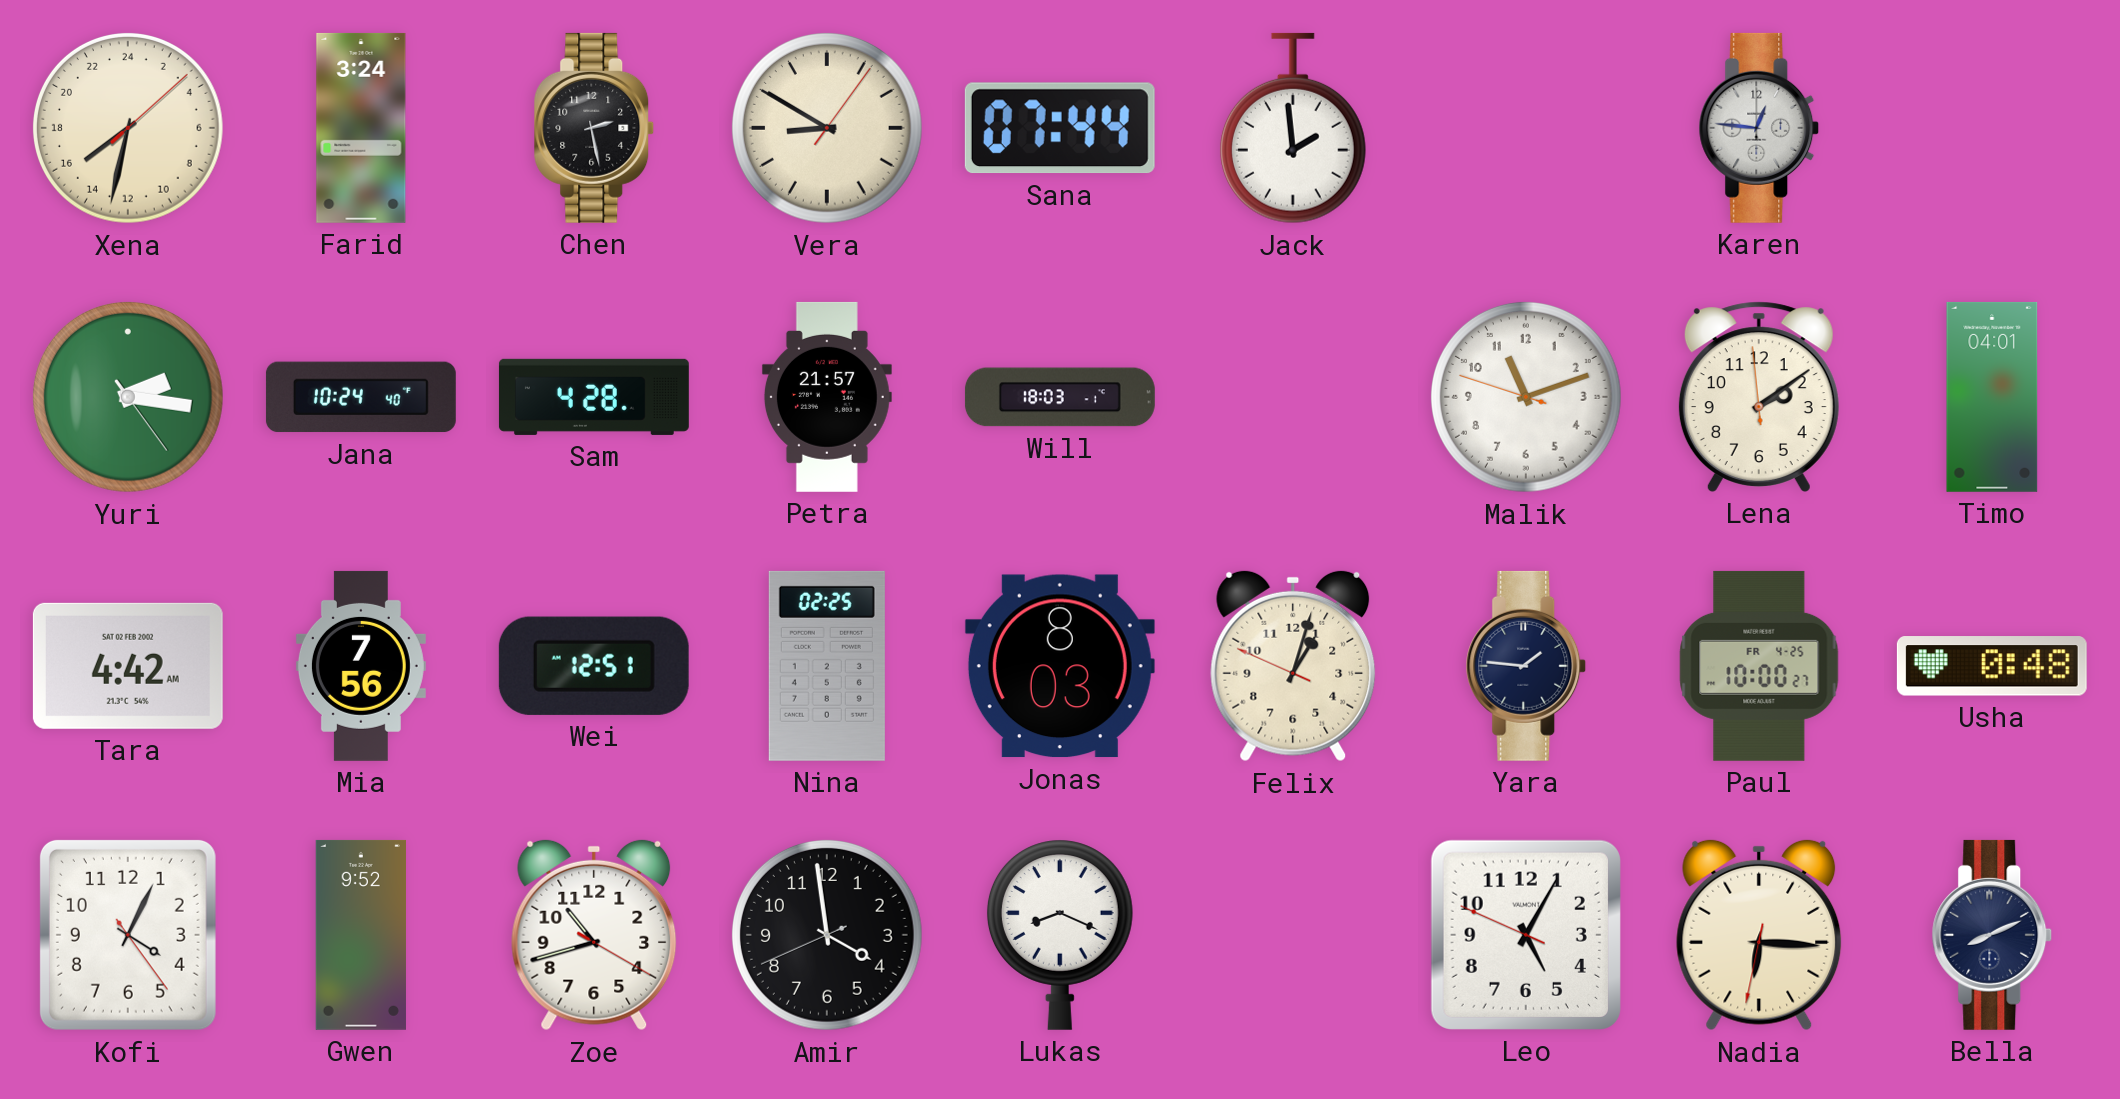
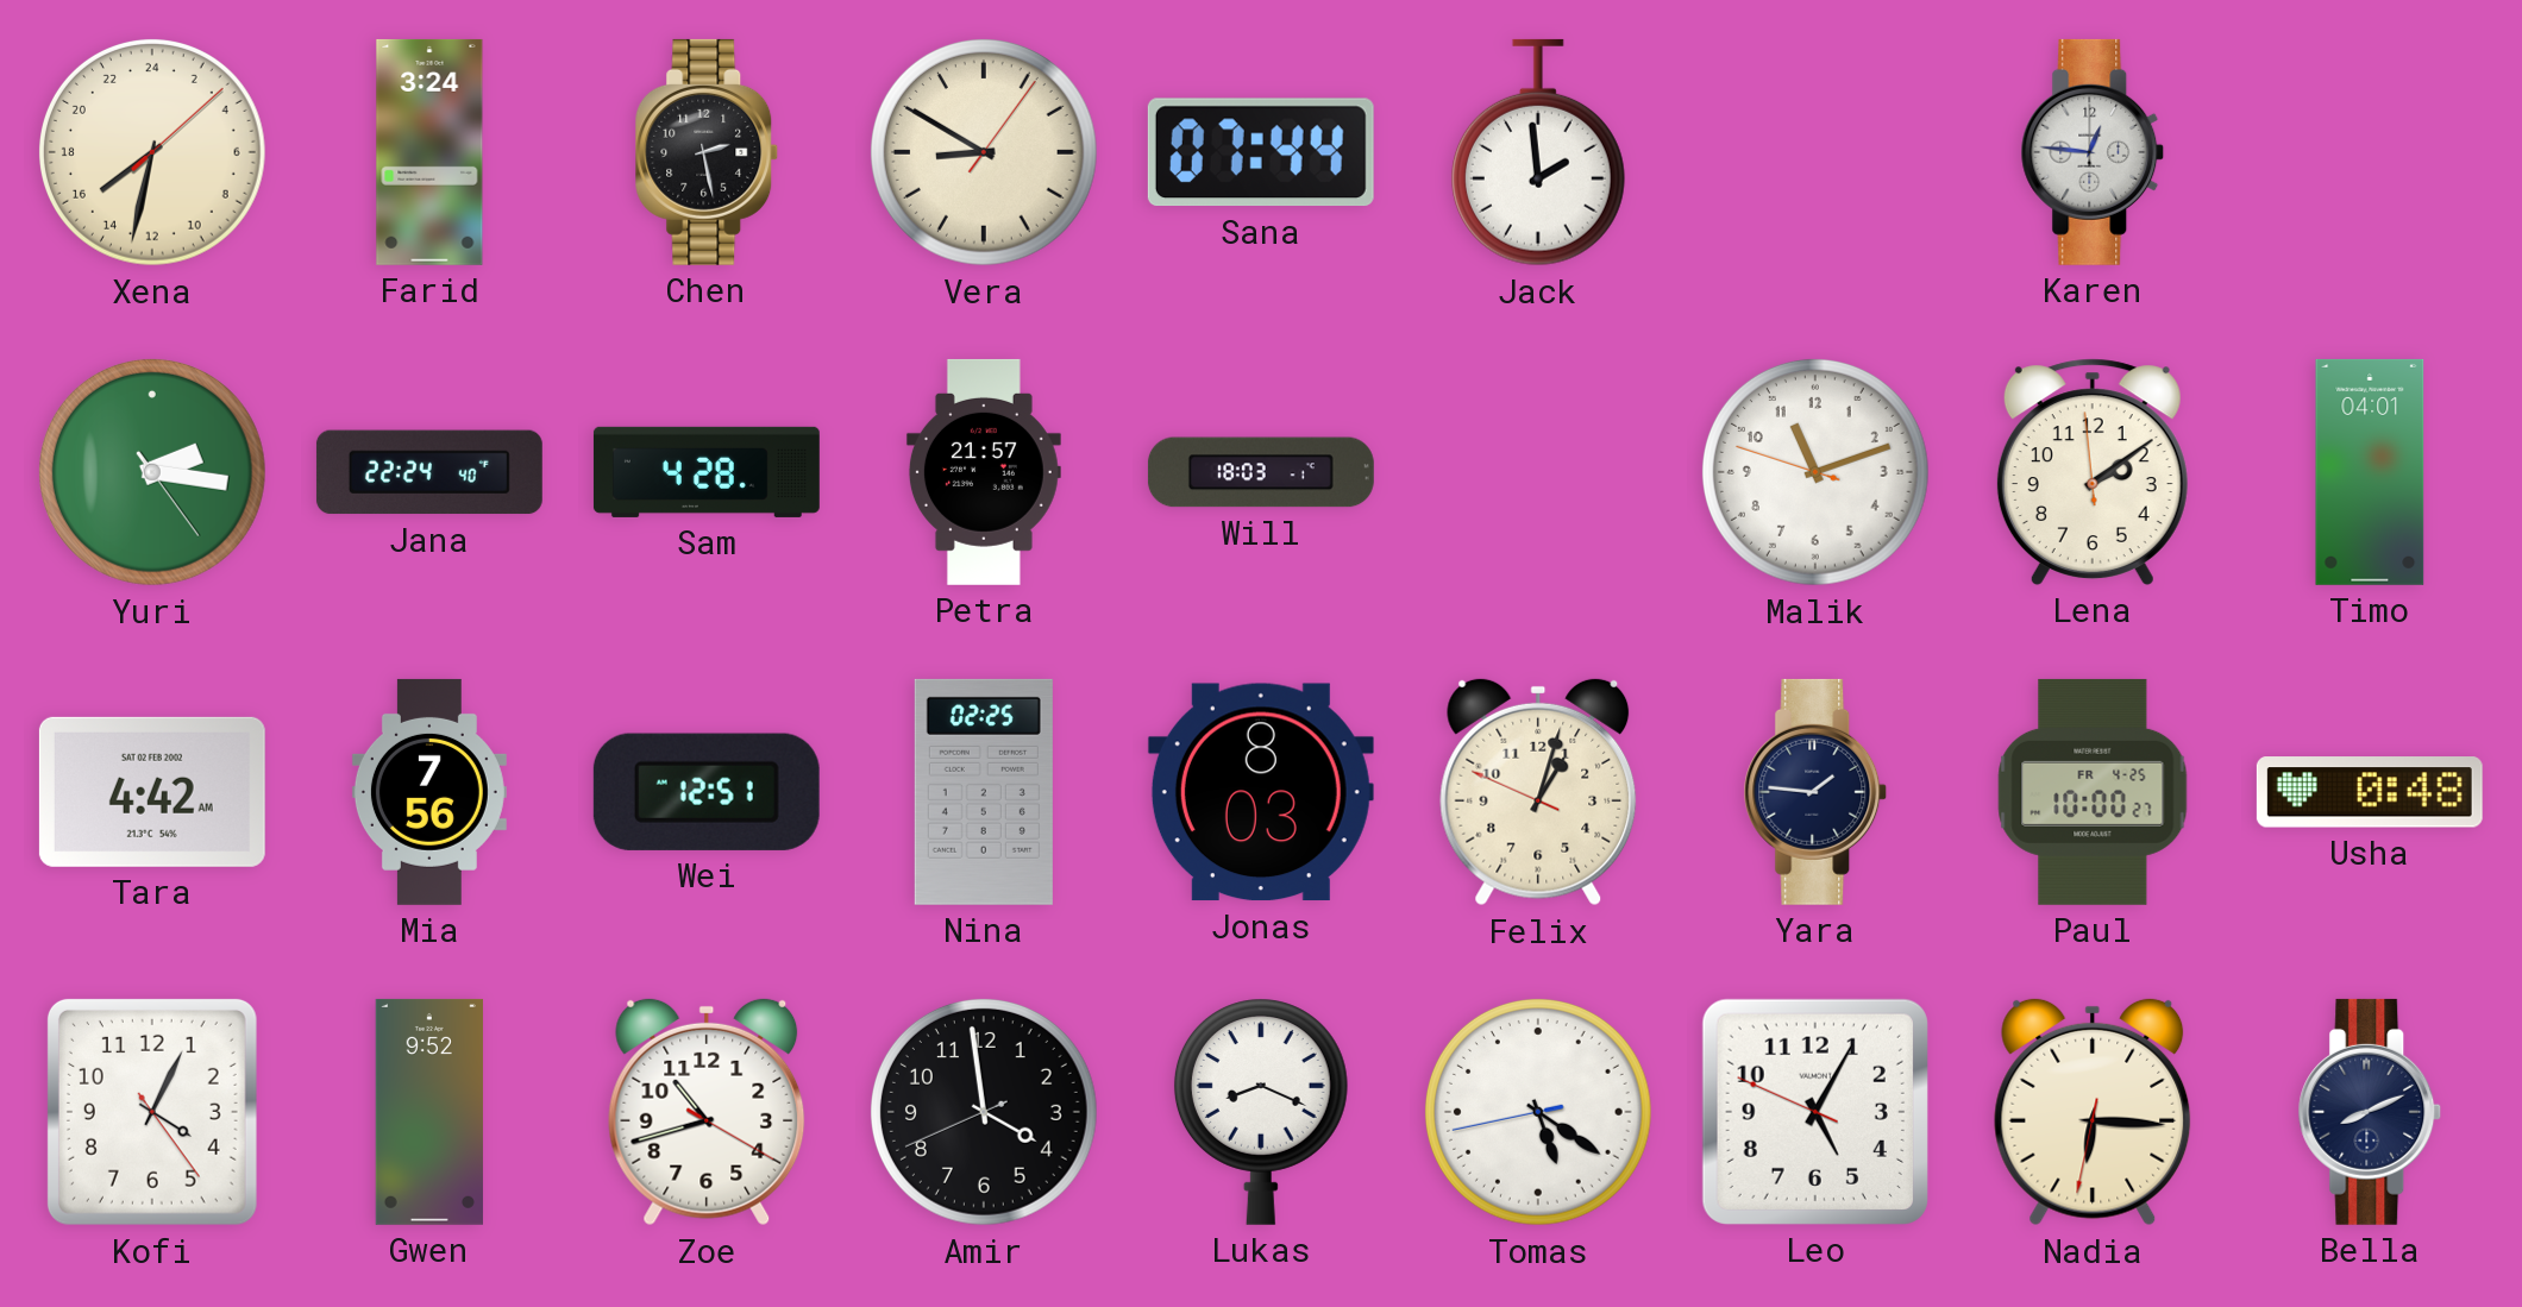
Jana: 10:24 -> 22:24
Tomas: none -> 5:20
